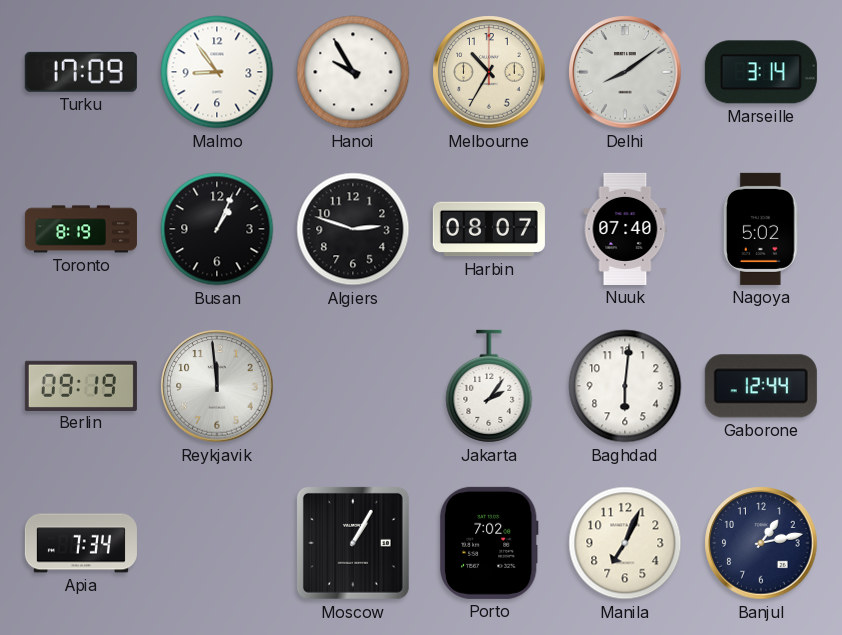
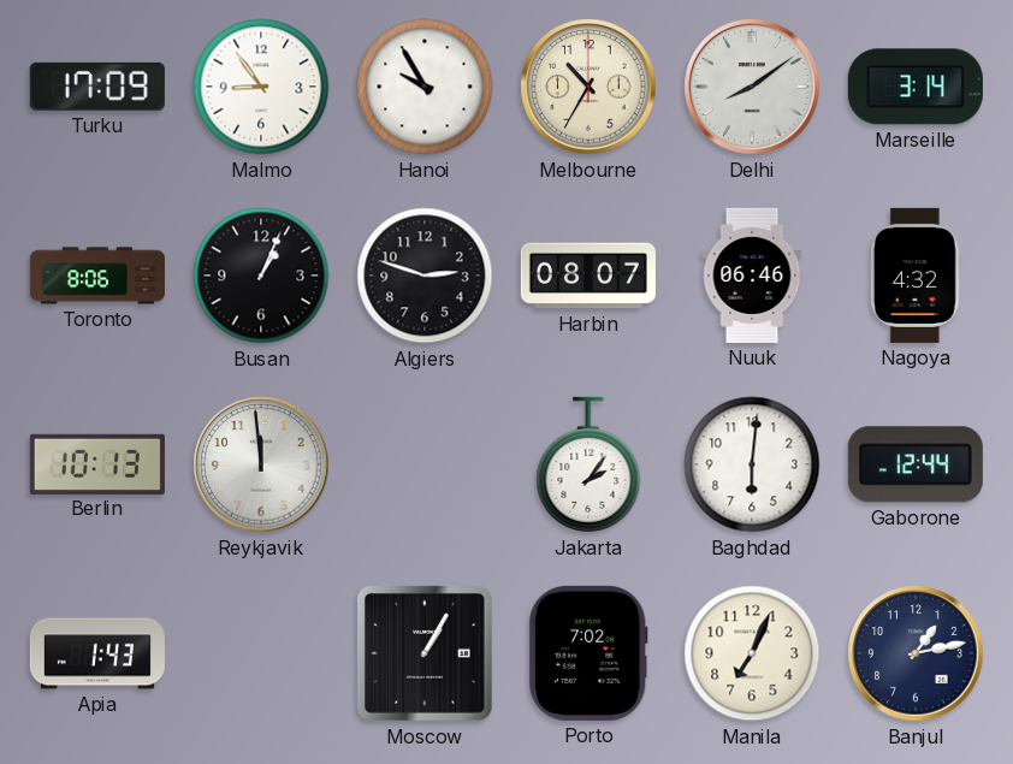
Toronto: 8:19 -> 8:06
Nuuk: 07:40 -> 06:46
Nagoya: 5:02 -> 4:32
Berlin: 09:19 -> 10:13
Apia: 7:34 -> 1:43
